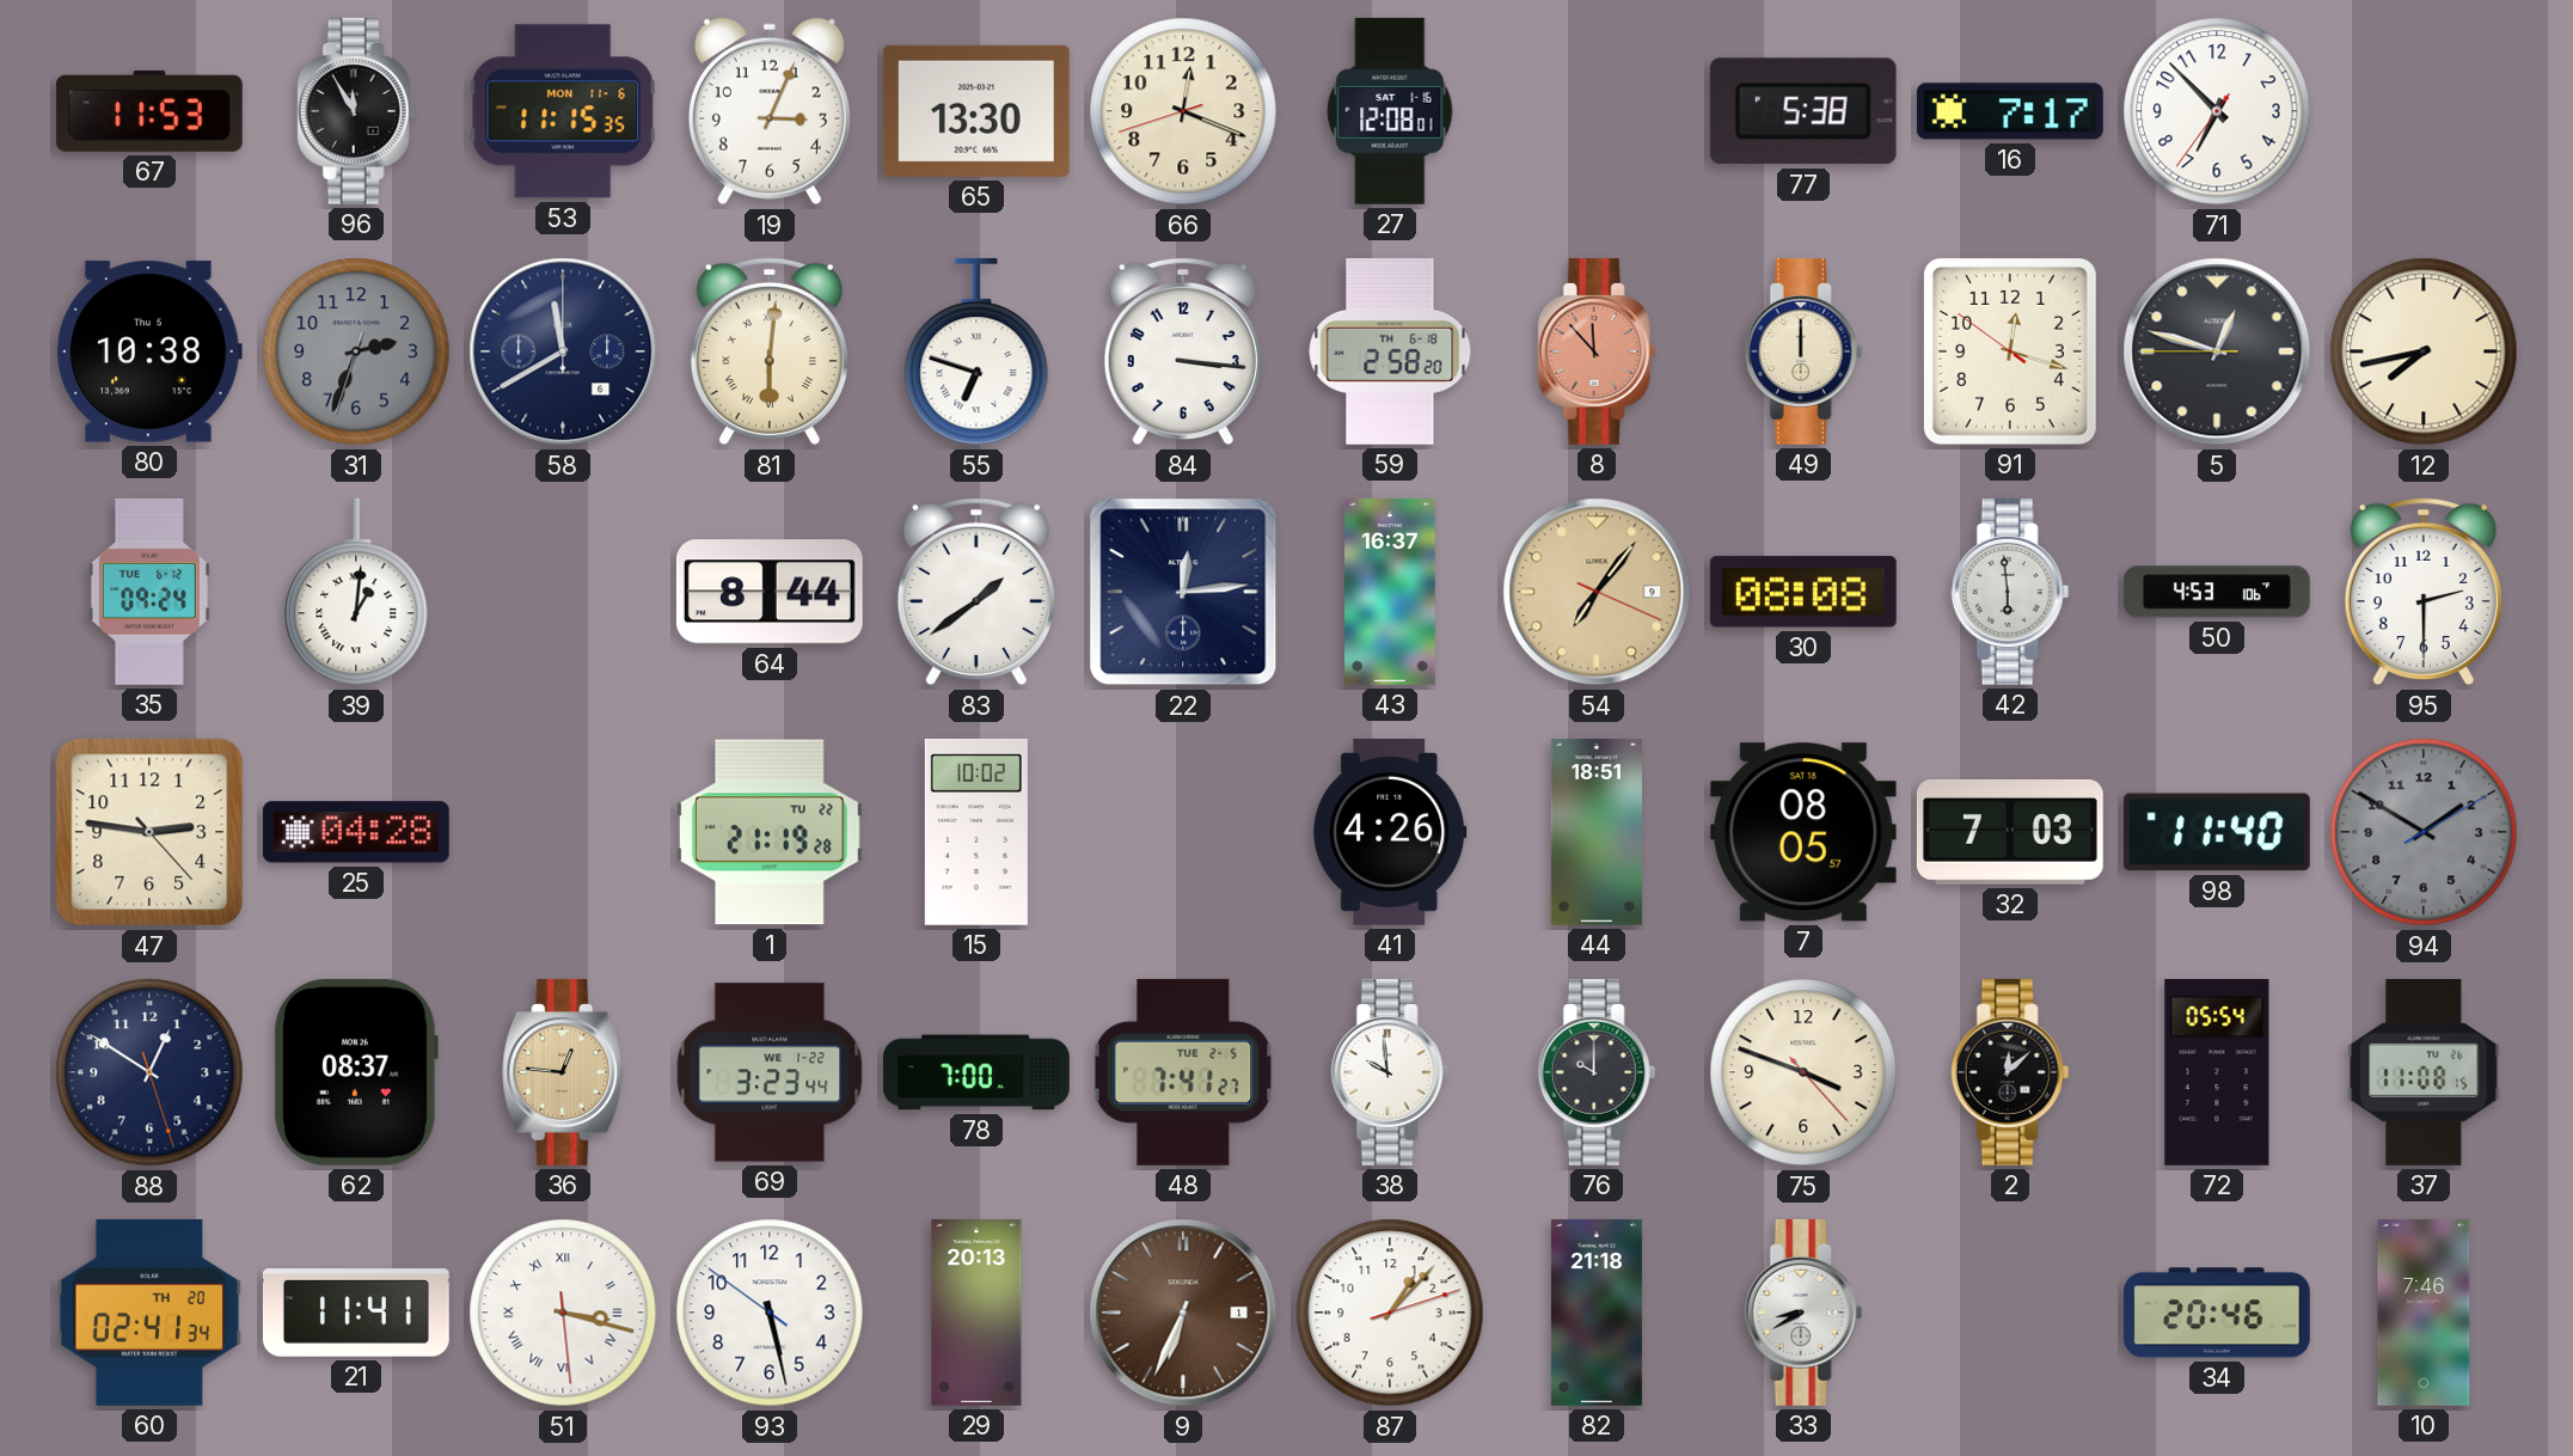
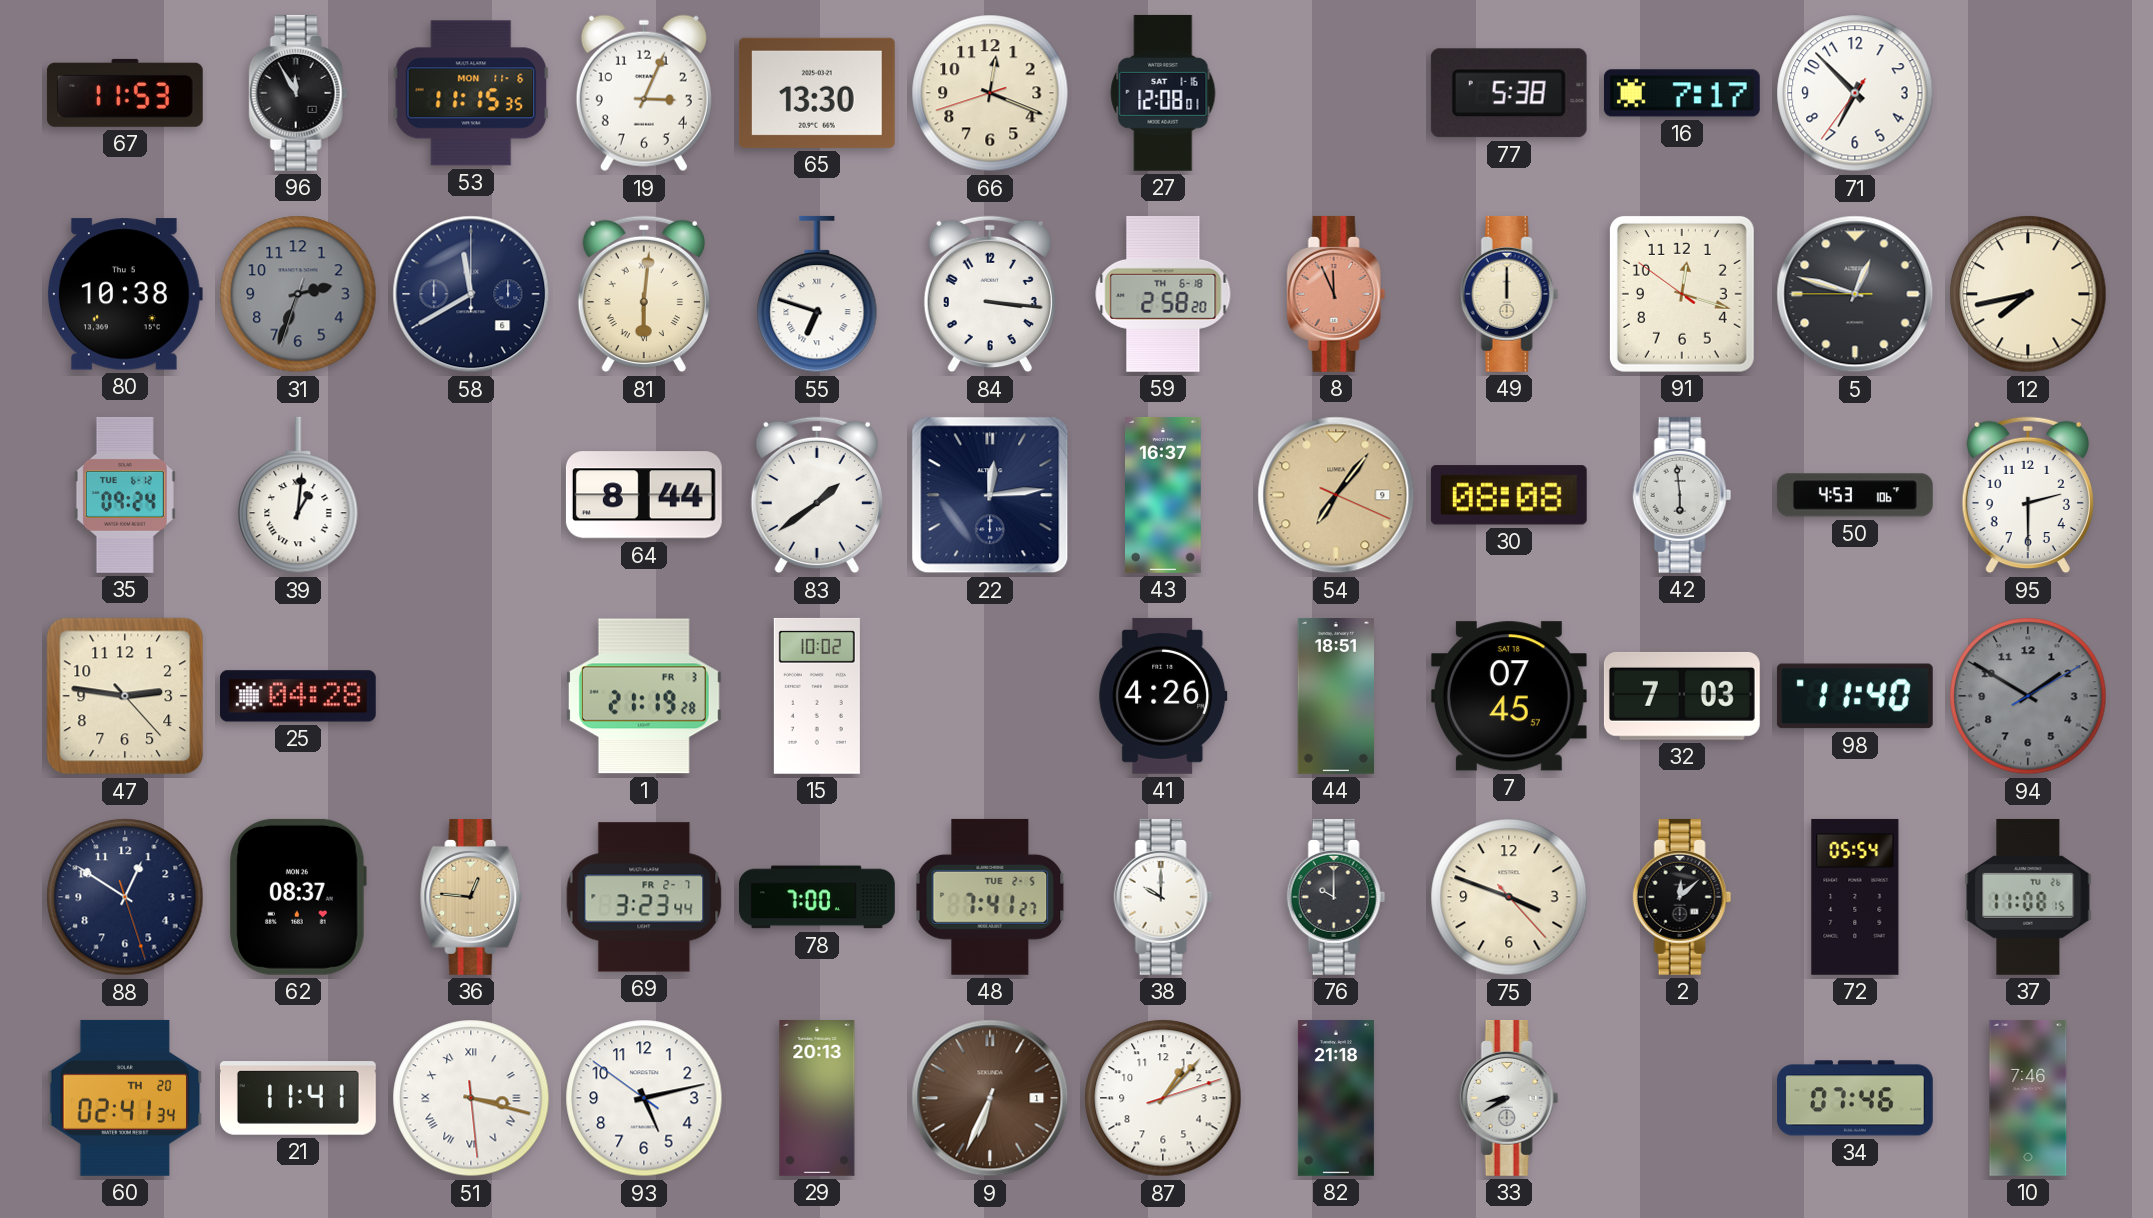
8: 11:53 -> 11:56
1 date: TU 22 -> FR 3
7: 08:05 -> 07:45
69 date: WE 1-22 -> FR 2-7
38: 9:59 -> 10:00
93: 5:27 -> 5:12
34: 20:46 -> 07:46
